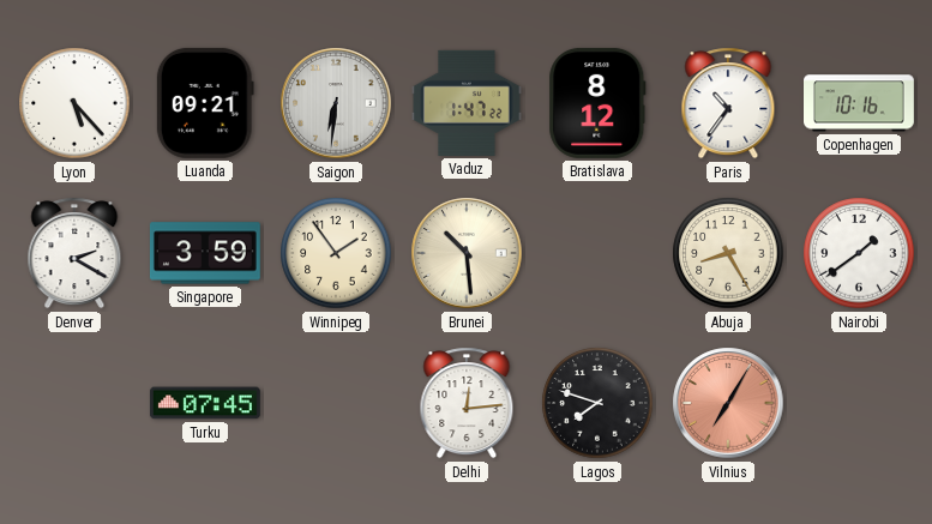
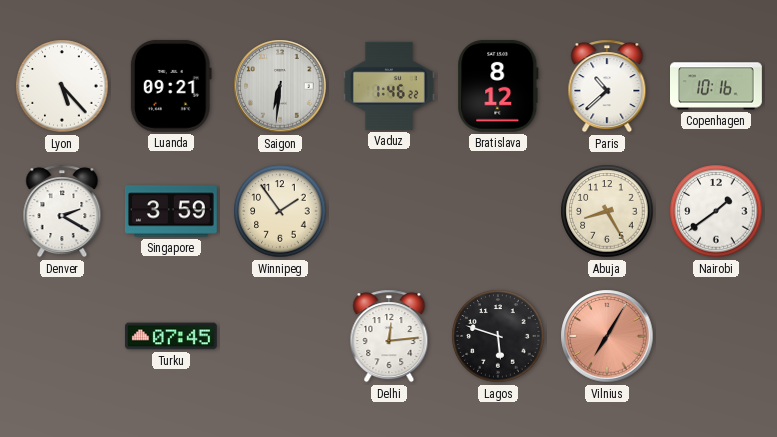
Vaduz: 1:47 -> 1:46
Paris: 10:36 -> 10:38
Brunei: 10:29 -> none
Lagos: 7:48 -> 5:48
